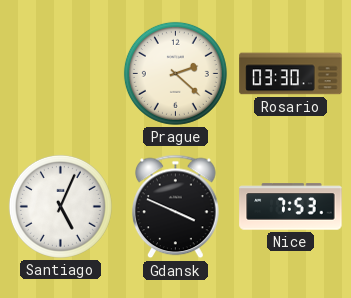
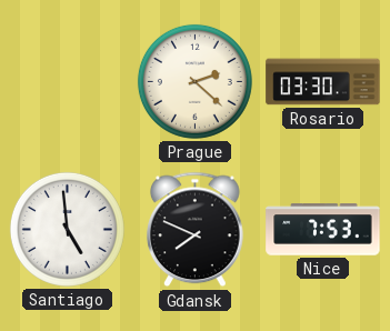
Santiago: 5:04 -> 4:59
Gdansk: 3:49 -> 7:49
